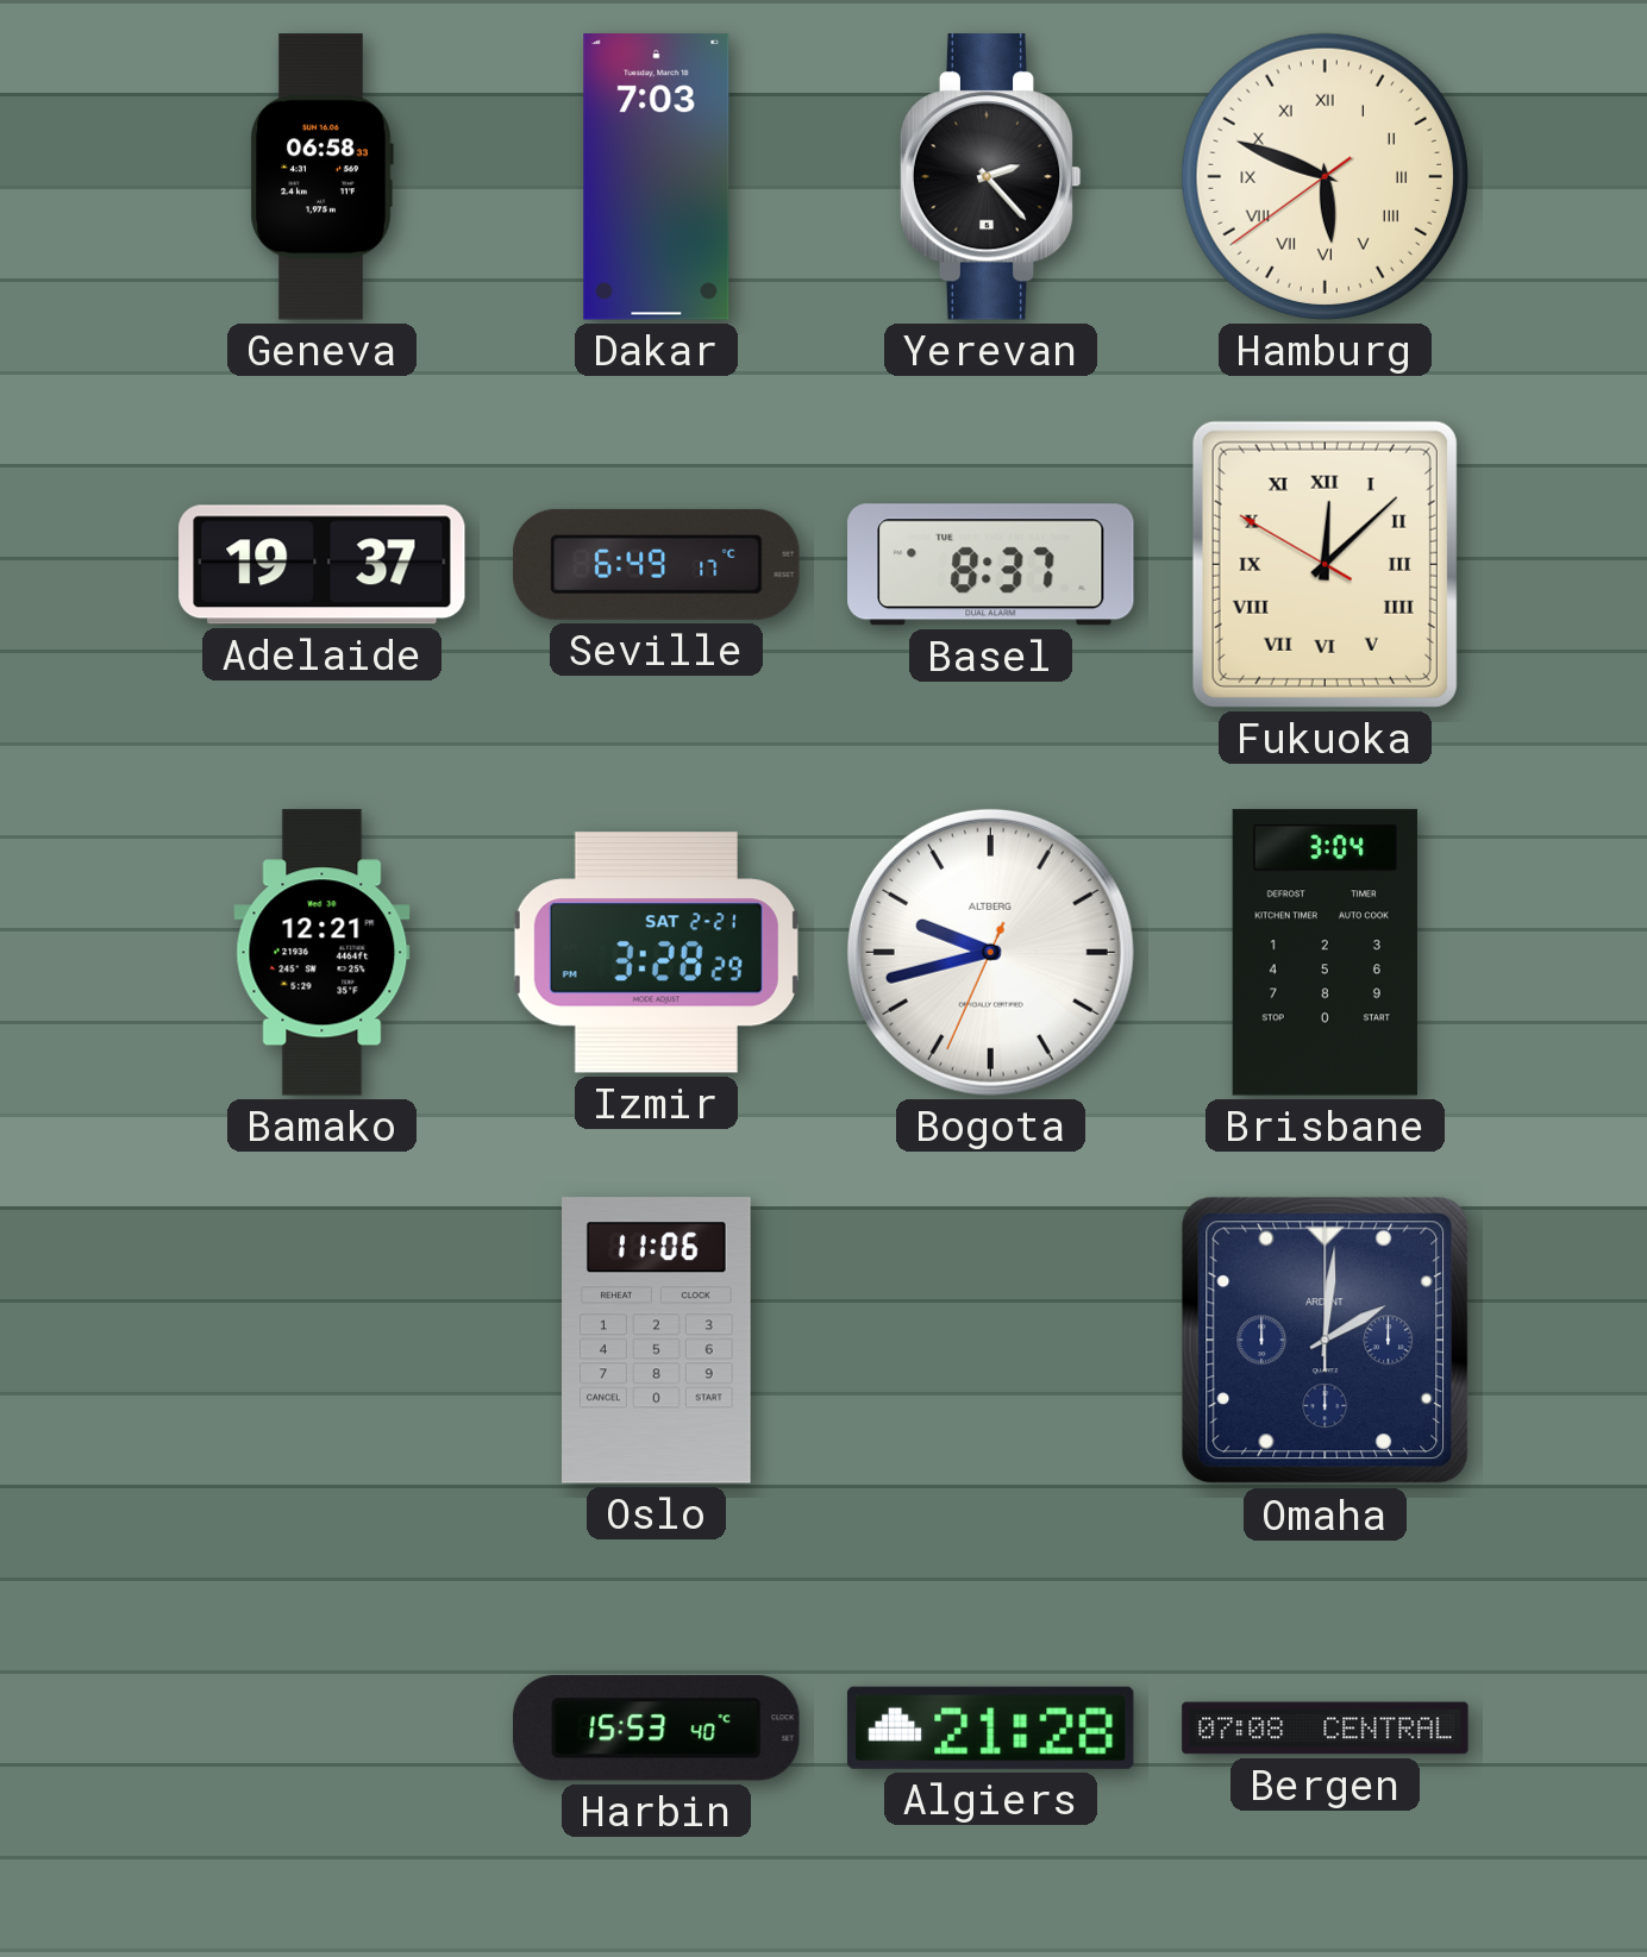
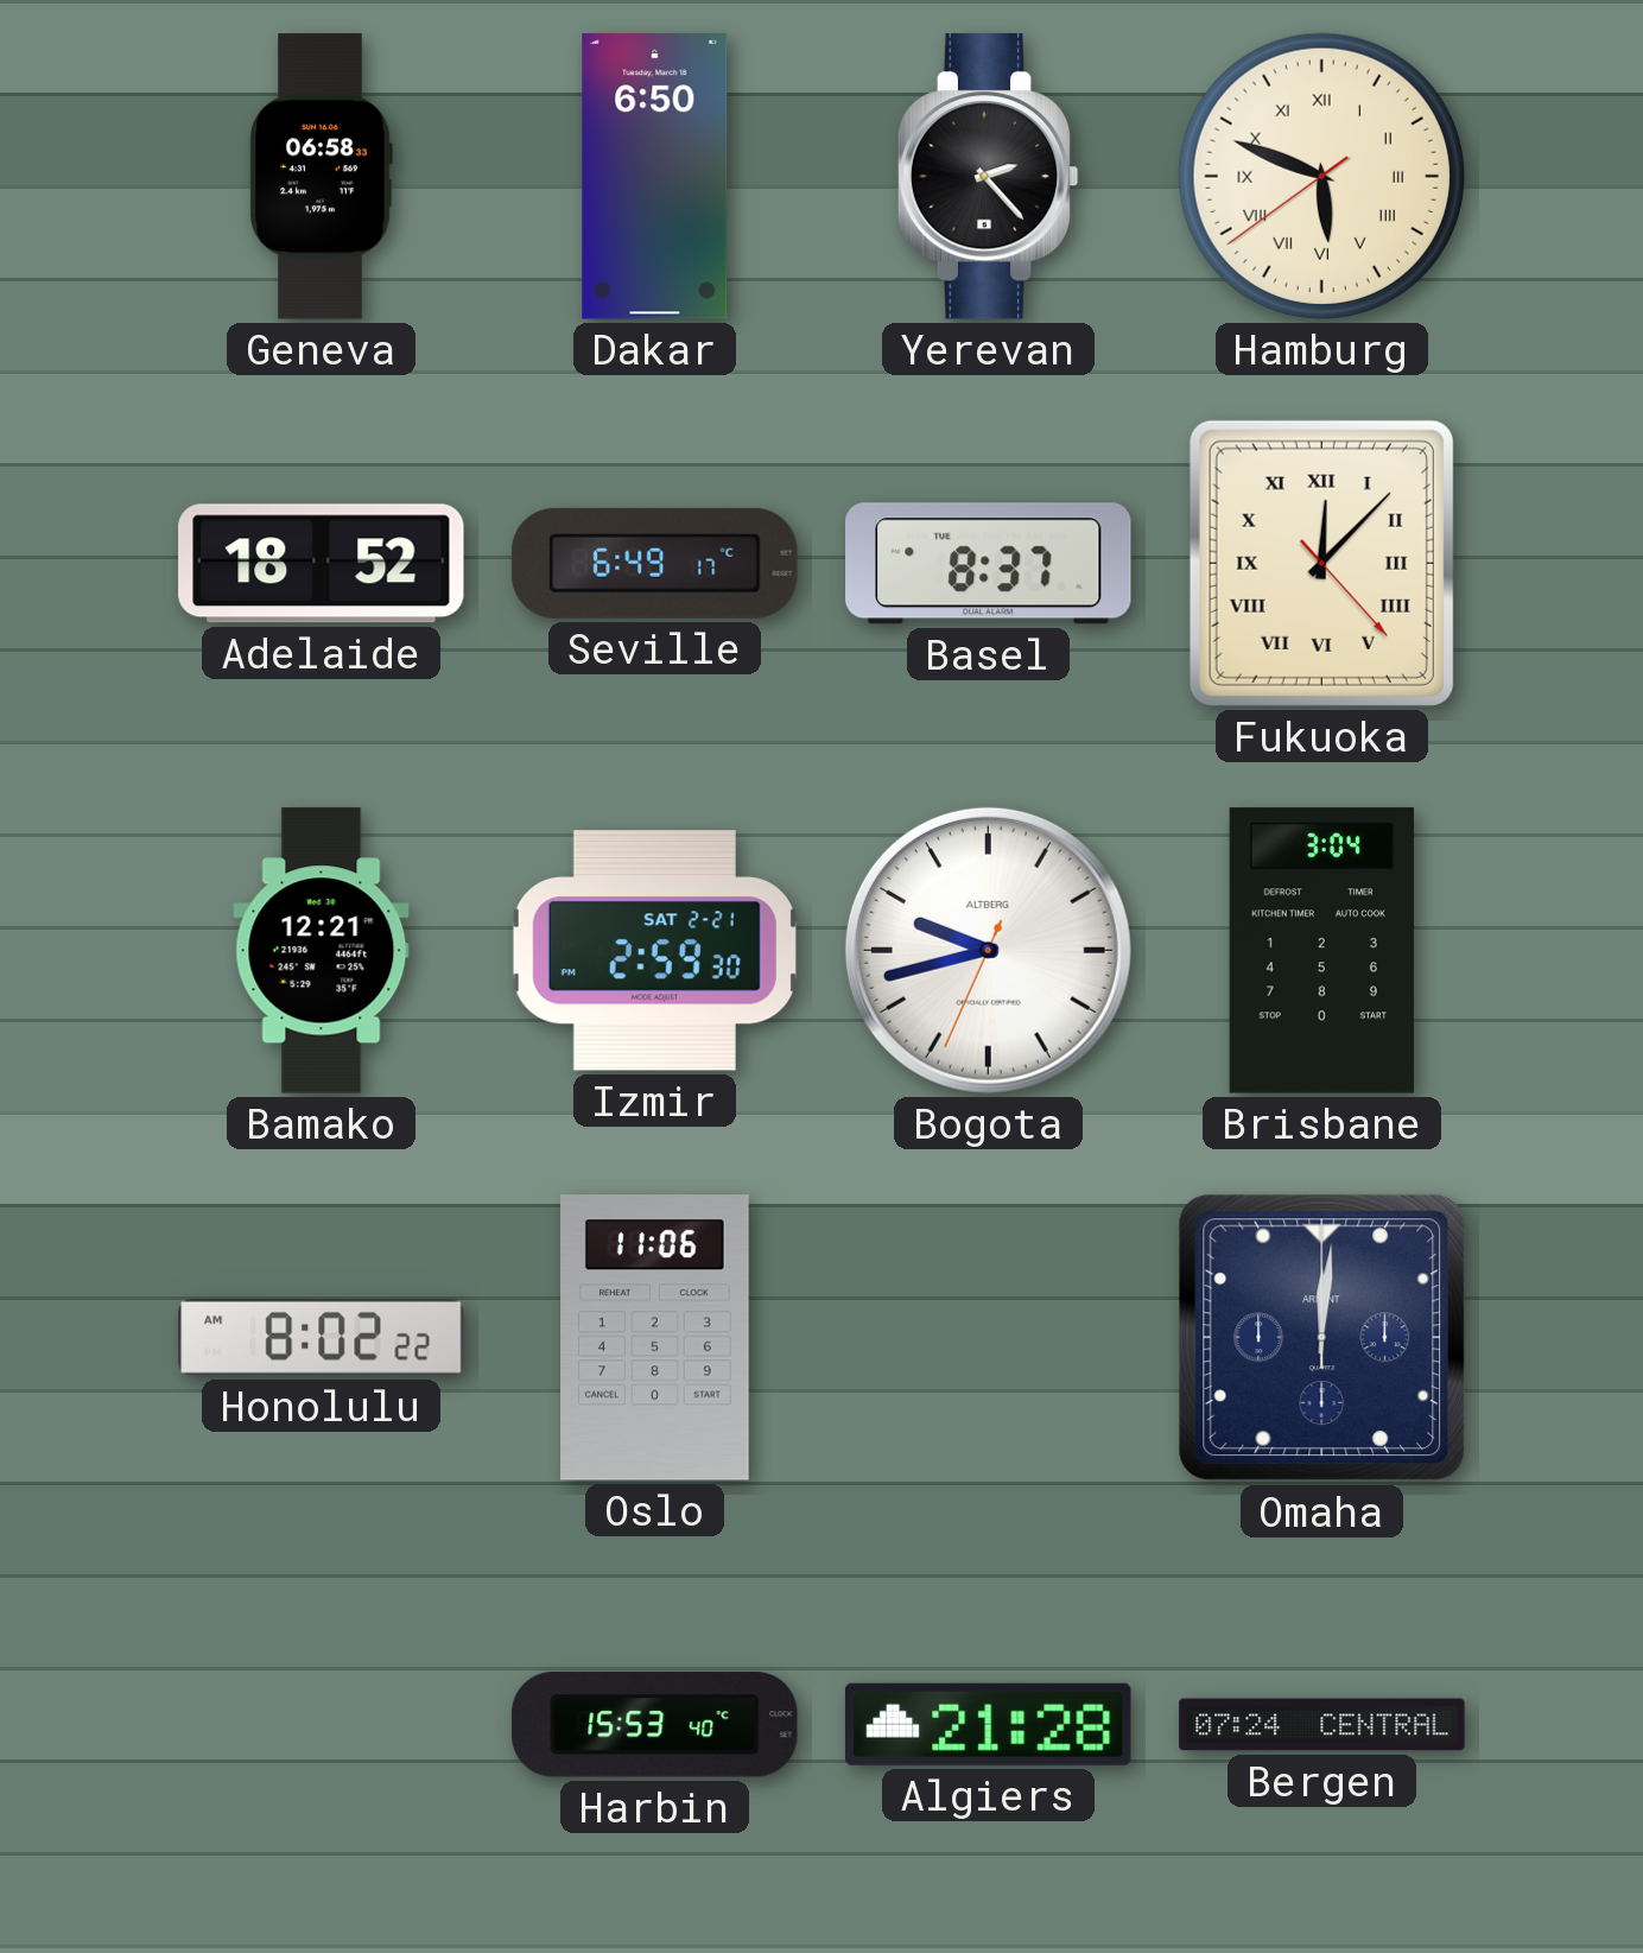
Dakar: 7:03 -> 6:50
Adelaide: 19:37 -> 18:52
Fukuoka: 12:07:50 -> 12:07:23
Izmir: 3:28 -> 2:59
Honolulu: none -> 8:02
Omaha: 2:01 -> 12:01
Bergen: 07:08 -> 07:24
